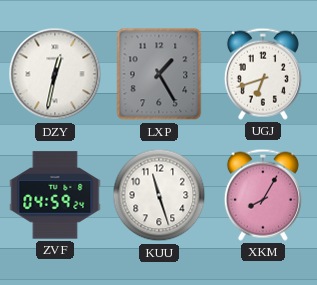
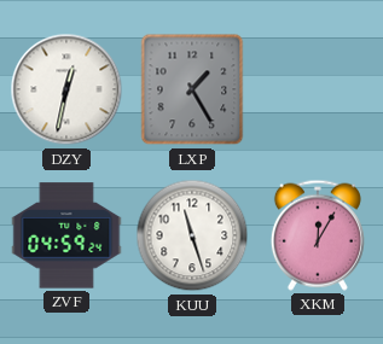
UGJ: 6:42 -> none
XKM: 8:05 -> 12:05
